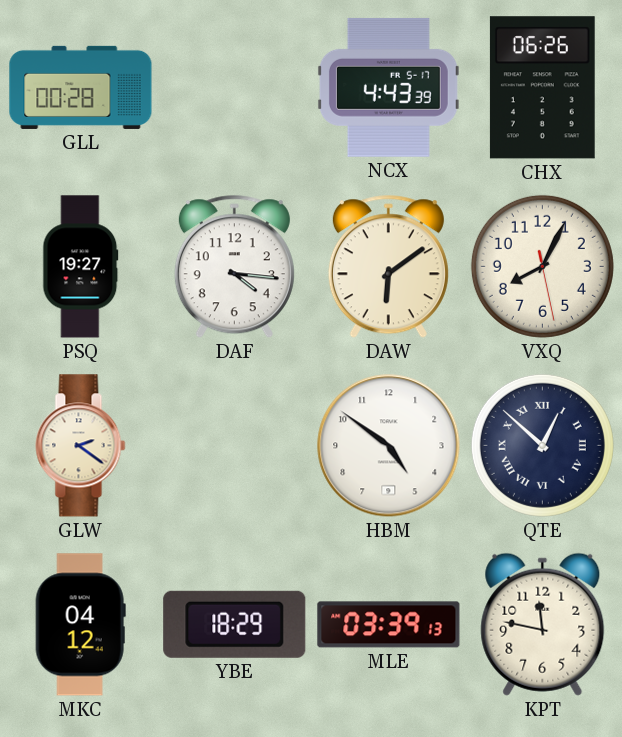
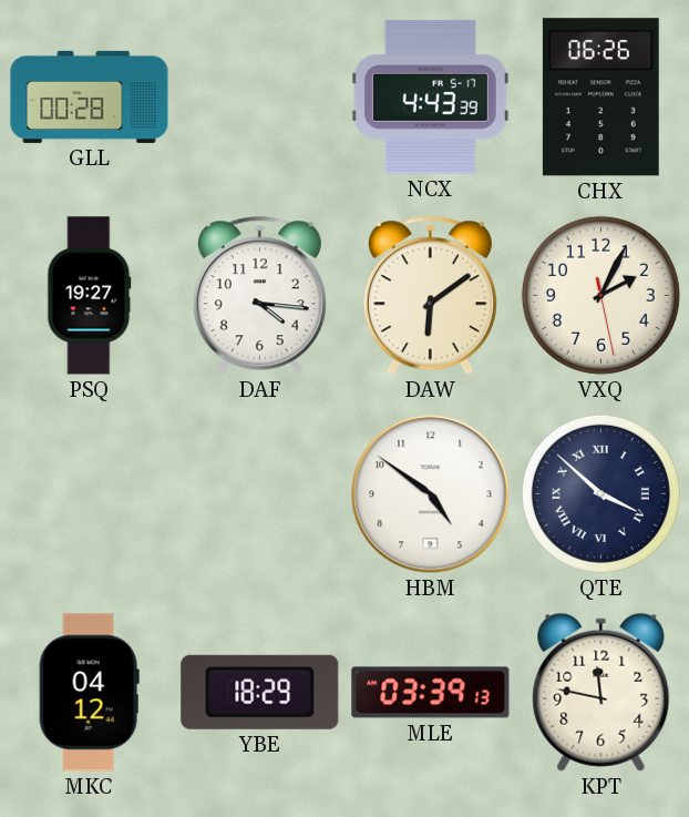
VXQ: 8:04 -> 2:04
GLW: 2:21 -> none
QTE: 12:52 -> 3:52
